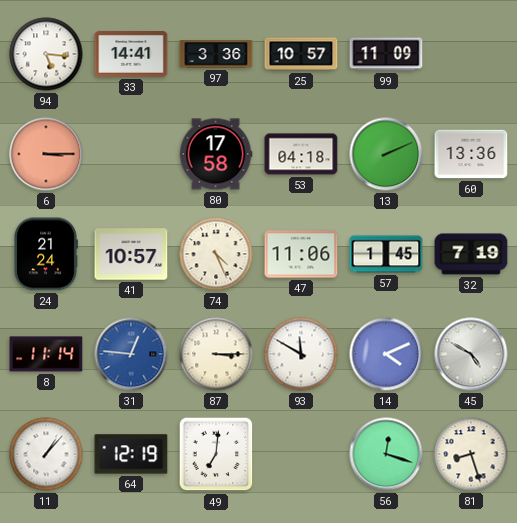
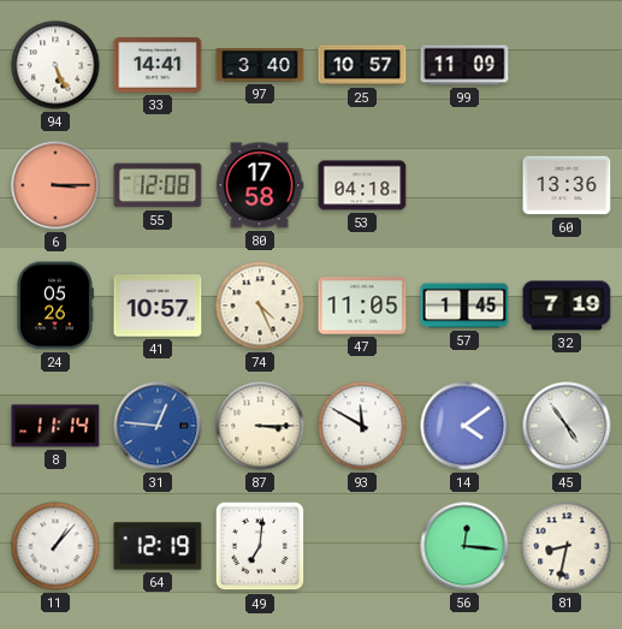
94: 5:16 -> 5:26
97: 3:36 -> 3:40
55: none -> 12:08
13: 2:11 -> none
24: 21:24 -> 05:26
47: 11:06 -> 11:05
14: 4:11 -> 4:09
45: 4:50 -> 4:54
56: 12:18 -> 12:16
81: 8:27 -> 8:32
